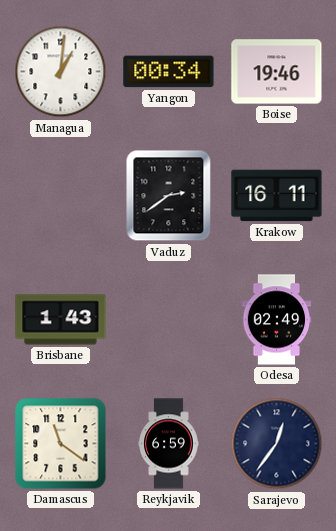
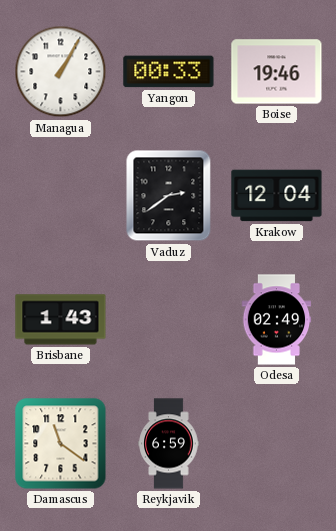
Managua: 1:01 -> 1:05
Yangon: 00:34 -> 00:33
Krakow: 16:11 -> 12:04
Sarajevo: 12:36 -> none
